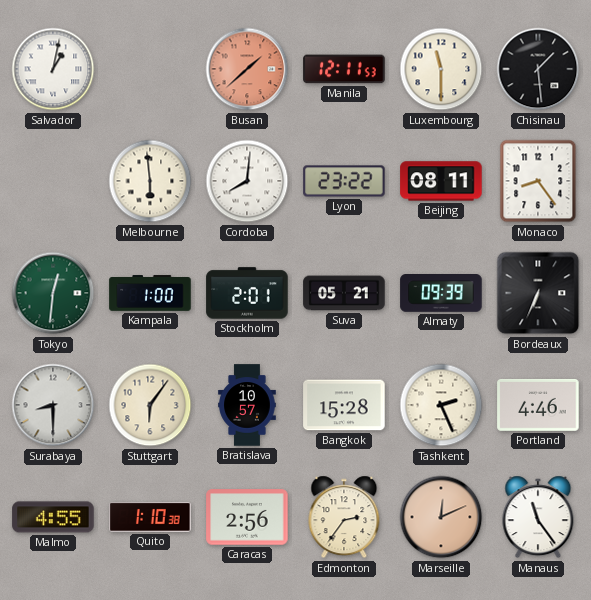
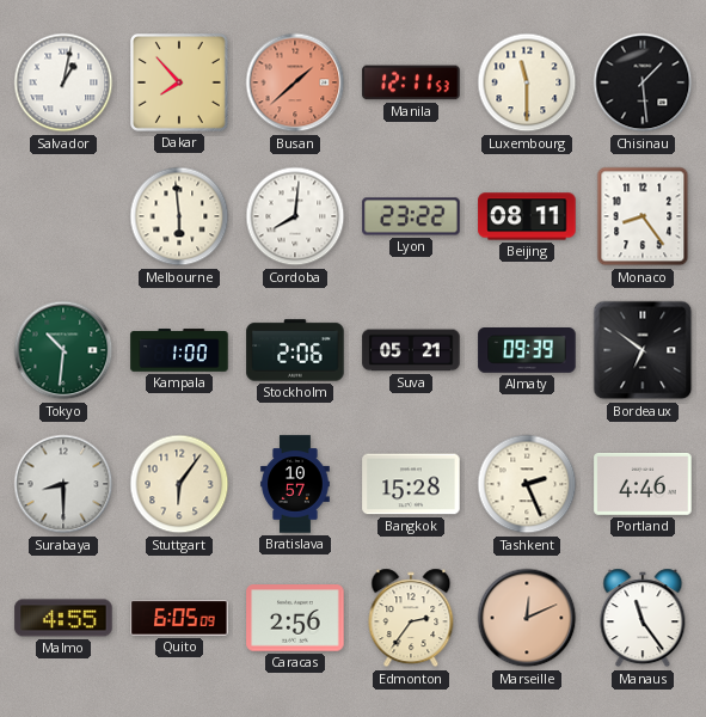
Dakar: none -> 7:53
Tokyo: 12:31 -> 10:31
Stockholm: 2:01 -> 2:06
Bordeaux: 6:34 -> 6:51
Quito: 1:10 -> 6:05
